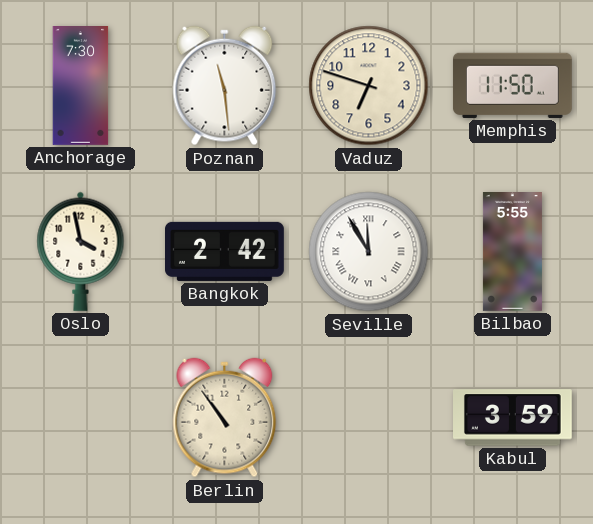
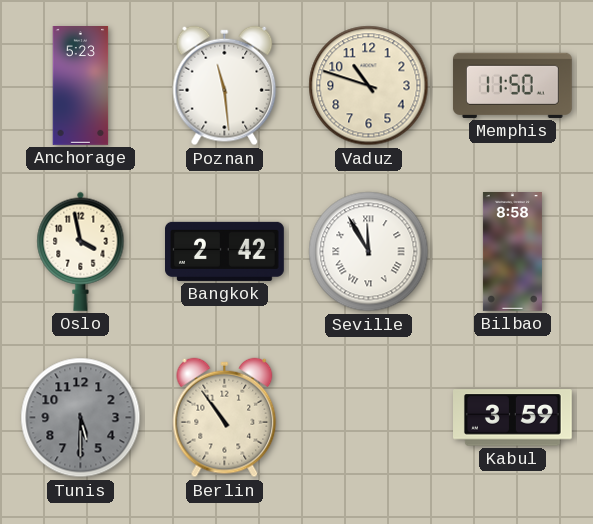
Anchorage: 7:30 -> 5:23
Vaduz: 6:48 -> 10:48
Bilbao: 5:55 -> 8:58
Tunis: none -> 5:30
